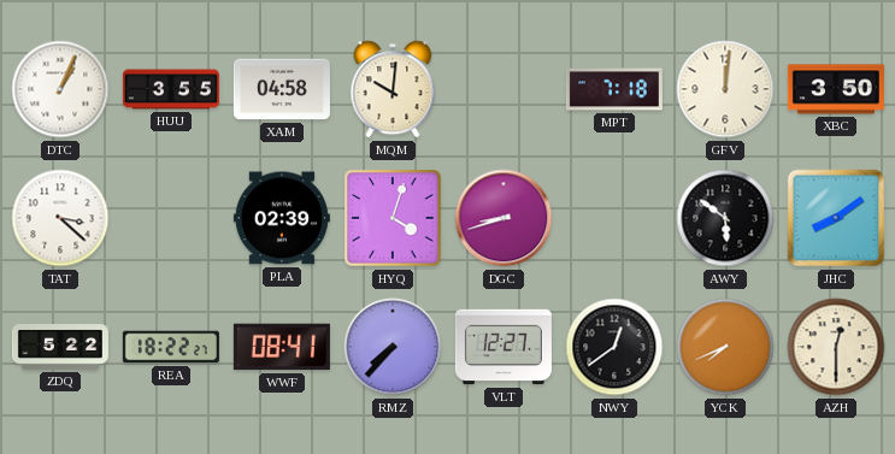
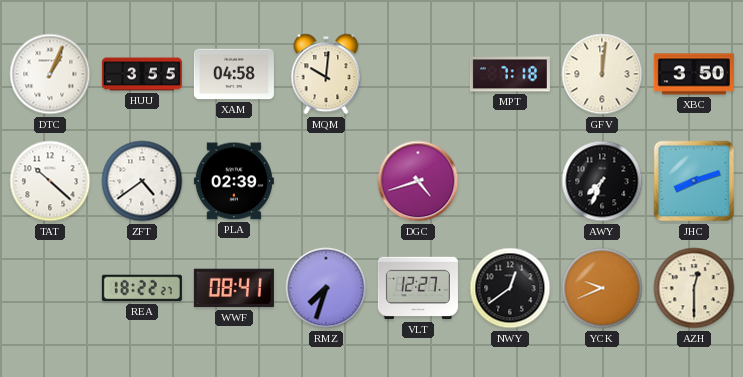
TAT: 3:22 -> 10:22
ZFT: none -> 4:39
HYQ: 4:03 -> none
DGC: 8:42 -> 4:42
AWY: 5:51 -> 7:34
JHC: 8:09 -> 8:12
ZDQ: 5:22 -> none
RMZ: 7:37 -> 7:33
YCK: 7:41 -> 9:41
